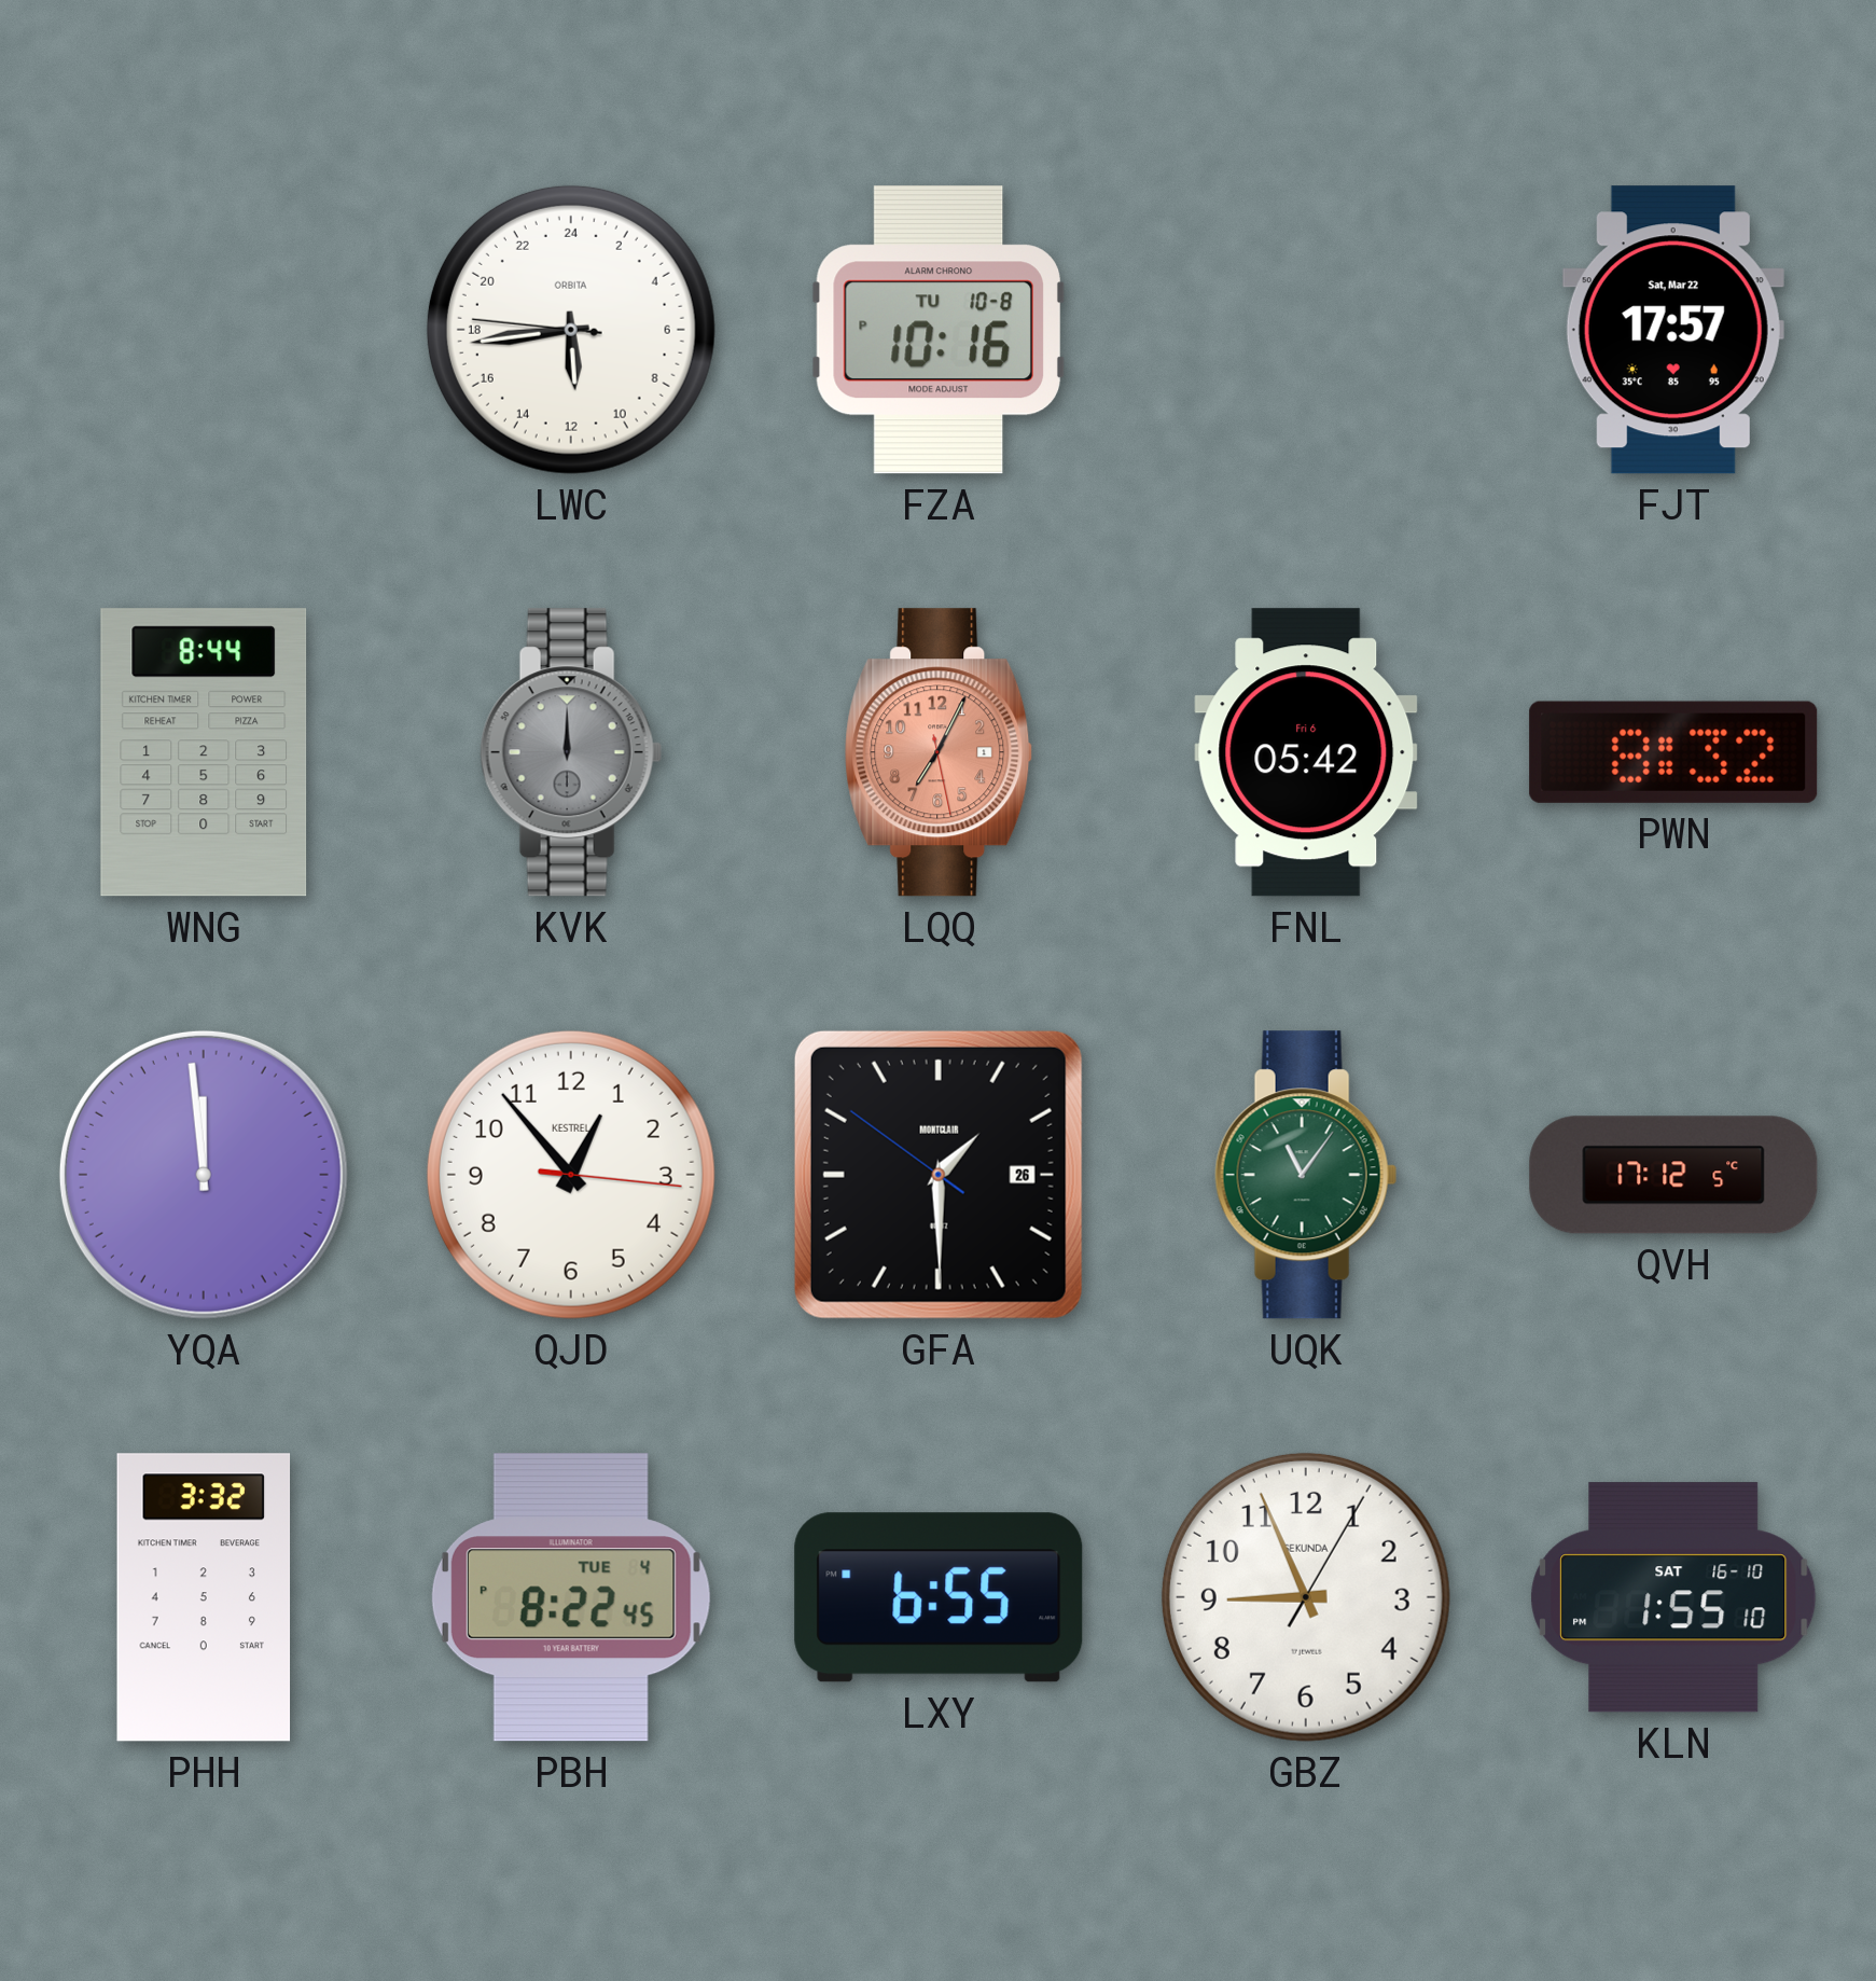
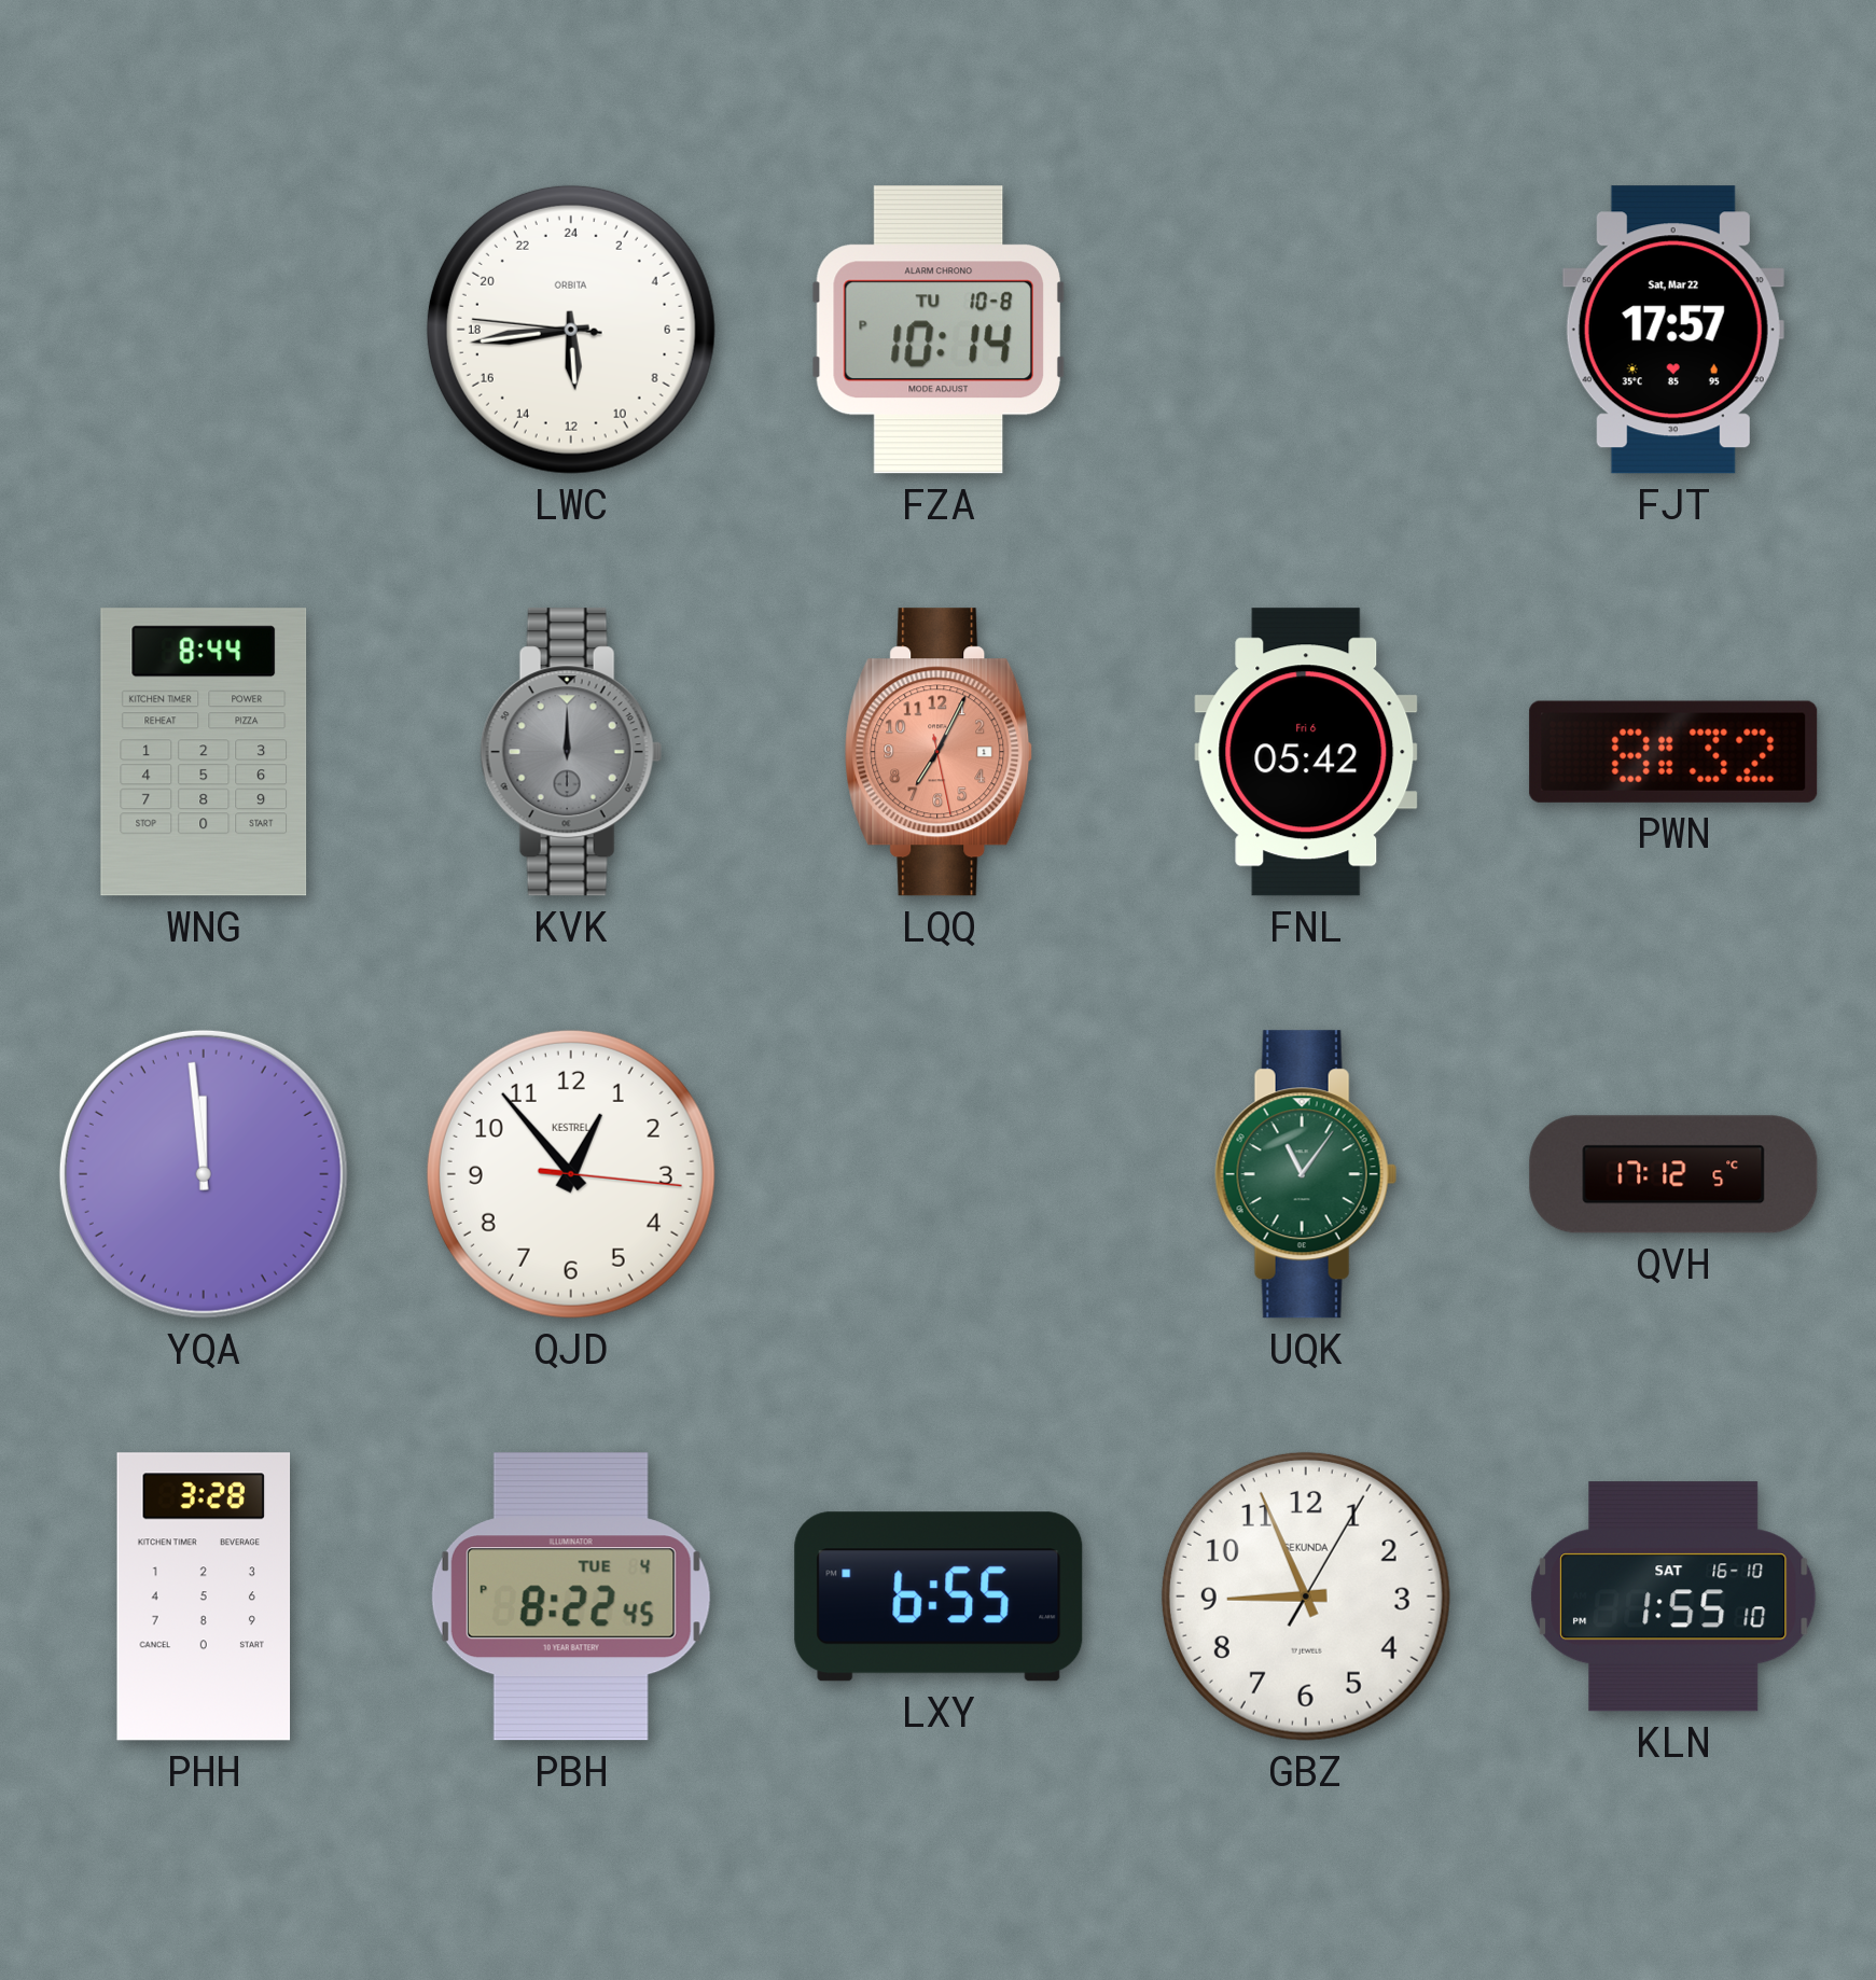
FZA: 10:16 -> 10:14
GFA: 1:29 -> none
PHH: 3:32 -> 3:28
